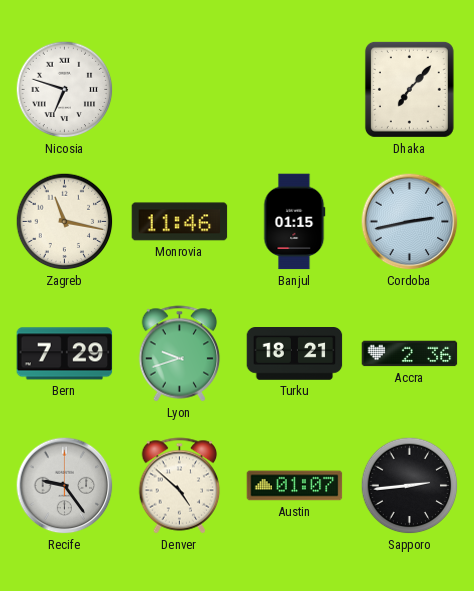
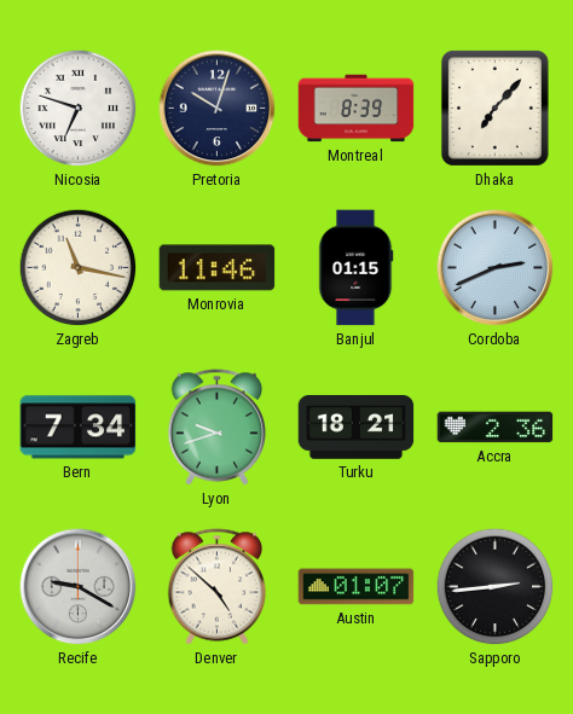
Pretoria: none -> 10:03
Montreal: none -> 8:39
Cordoba: 2:43 -> 2:41
Bern: 7:29 -> 7:34
Recife: 9:24 -> 9:20
